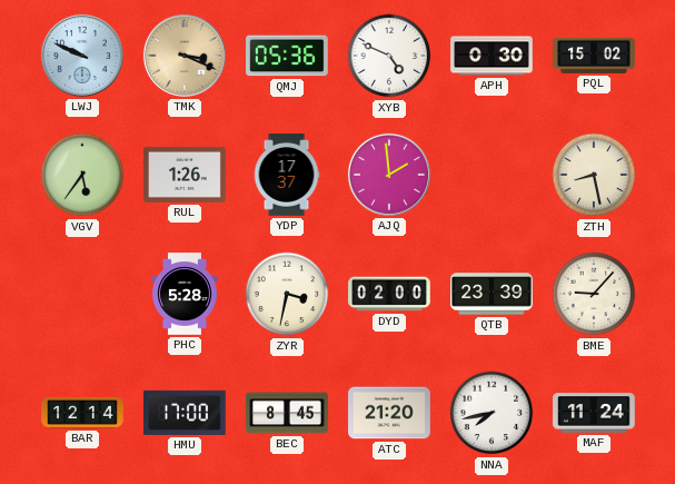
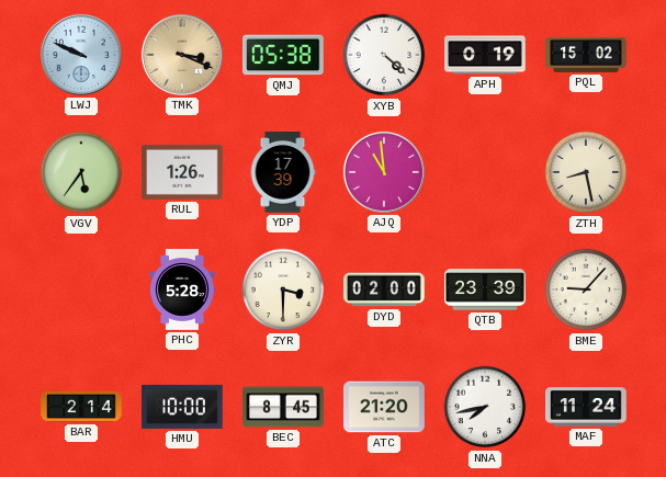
QMJ: 05:36 -> 05:38
XYB: 4:49 -> 4:22
APH: 0:30 -> 0:19
YDP: 17:37 -> 17:39
AJQ: 1:59 -> 10:59
ZYR: 3:32 -> 3:30
BAR: 12:14 -> 2:14
HMU: 17:00 -> 10:00
